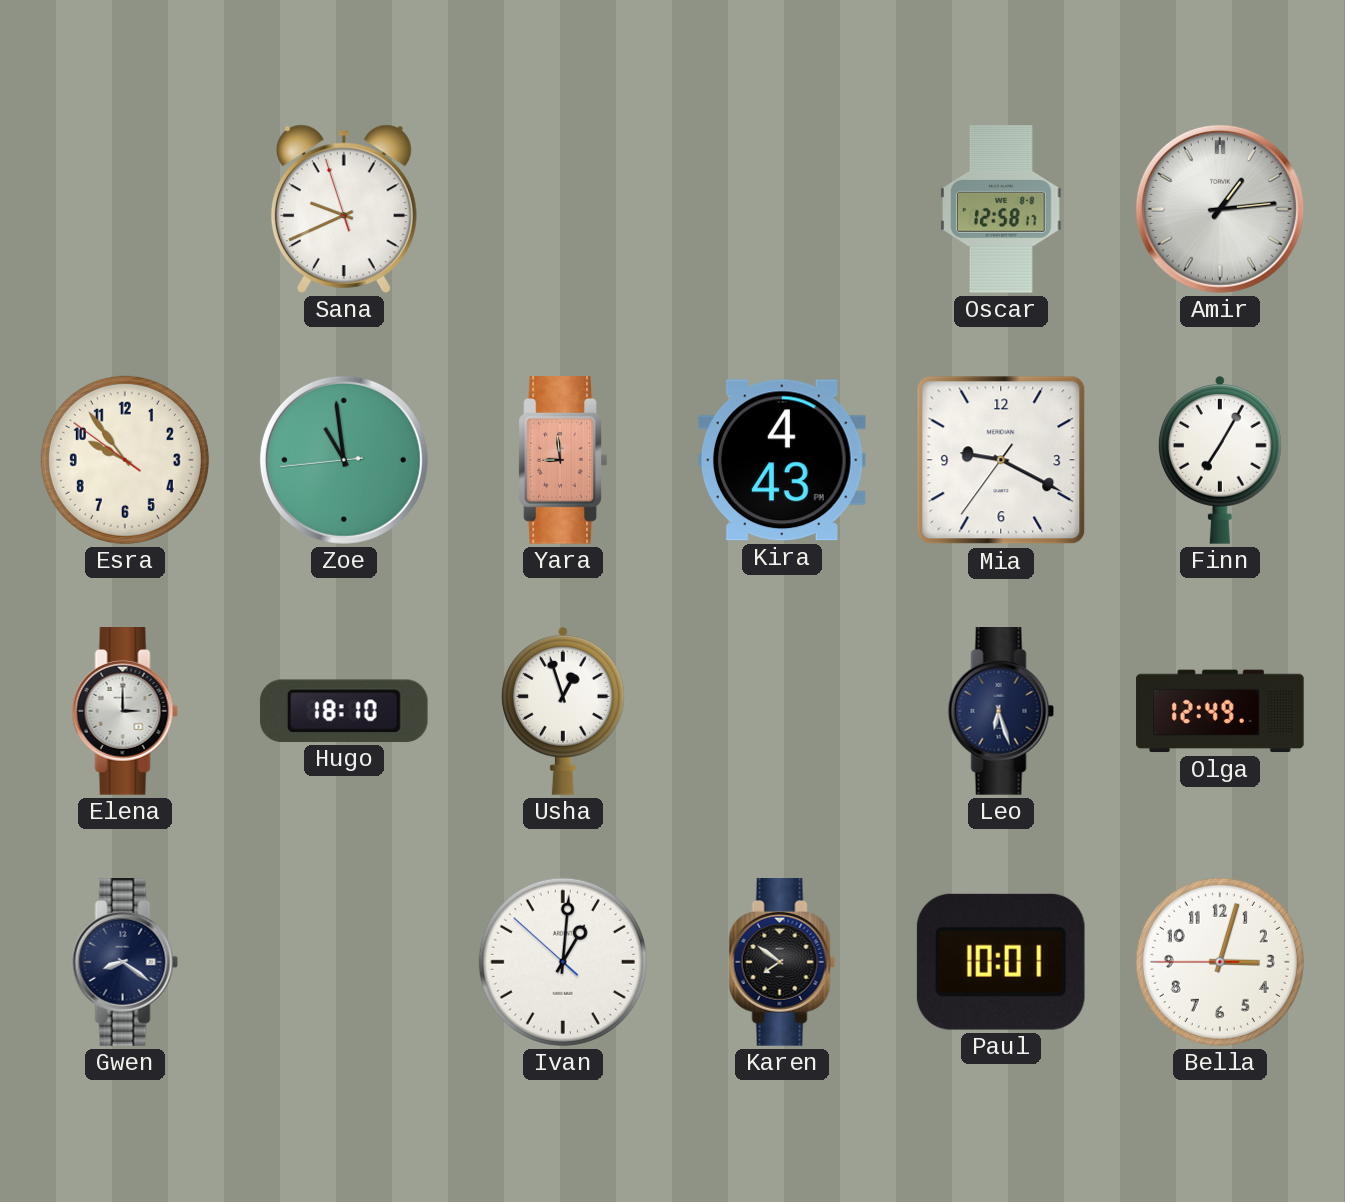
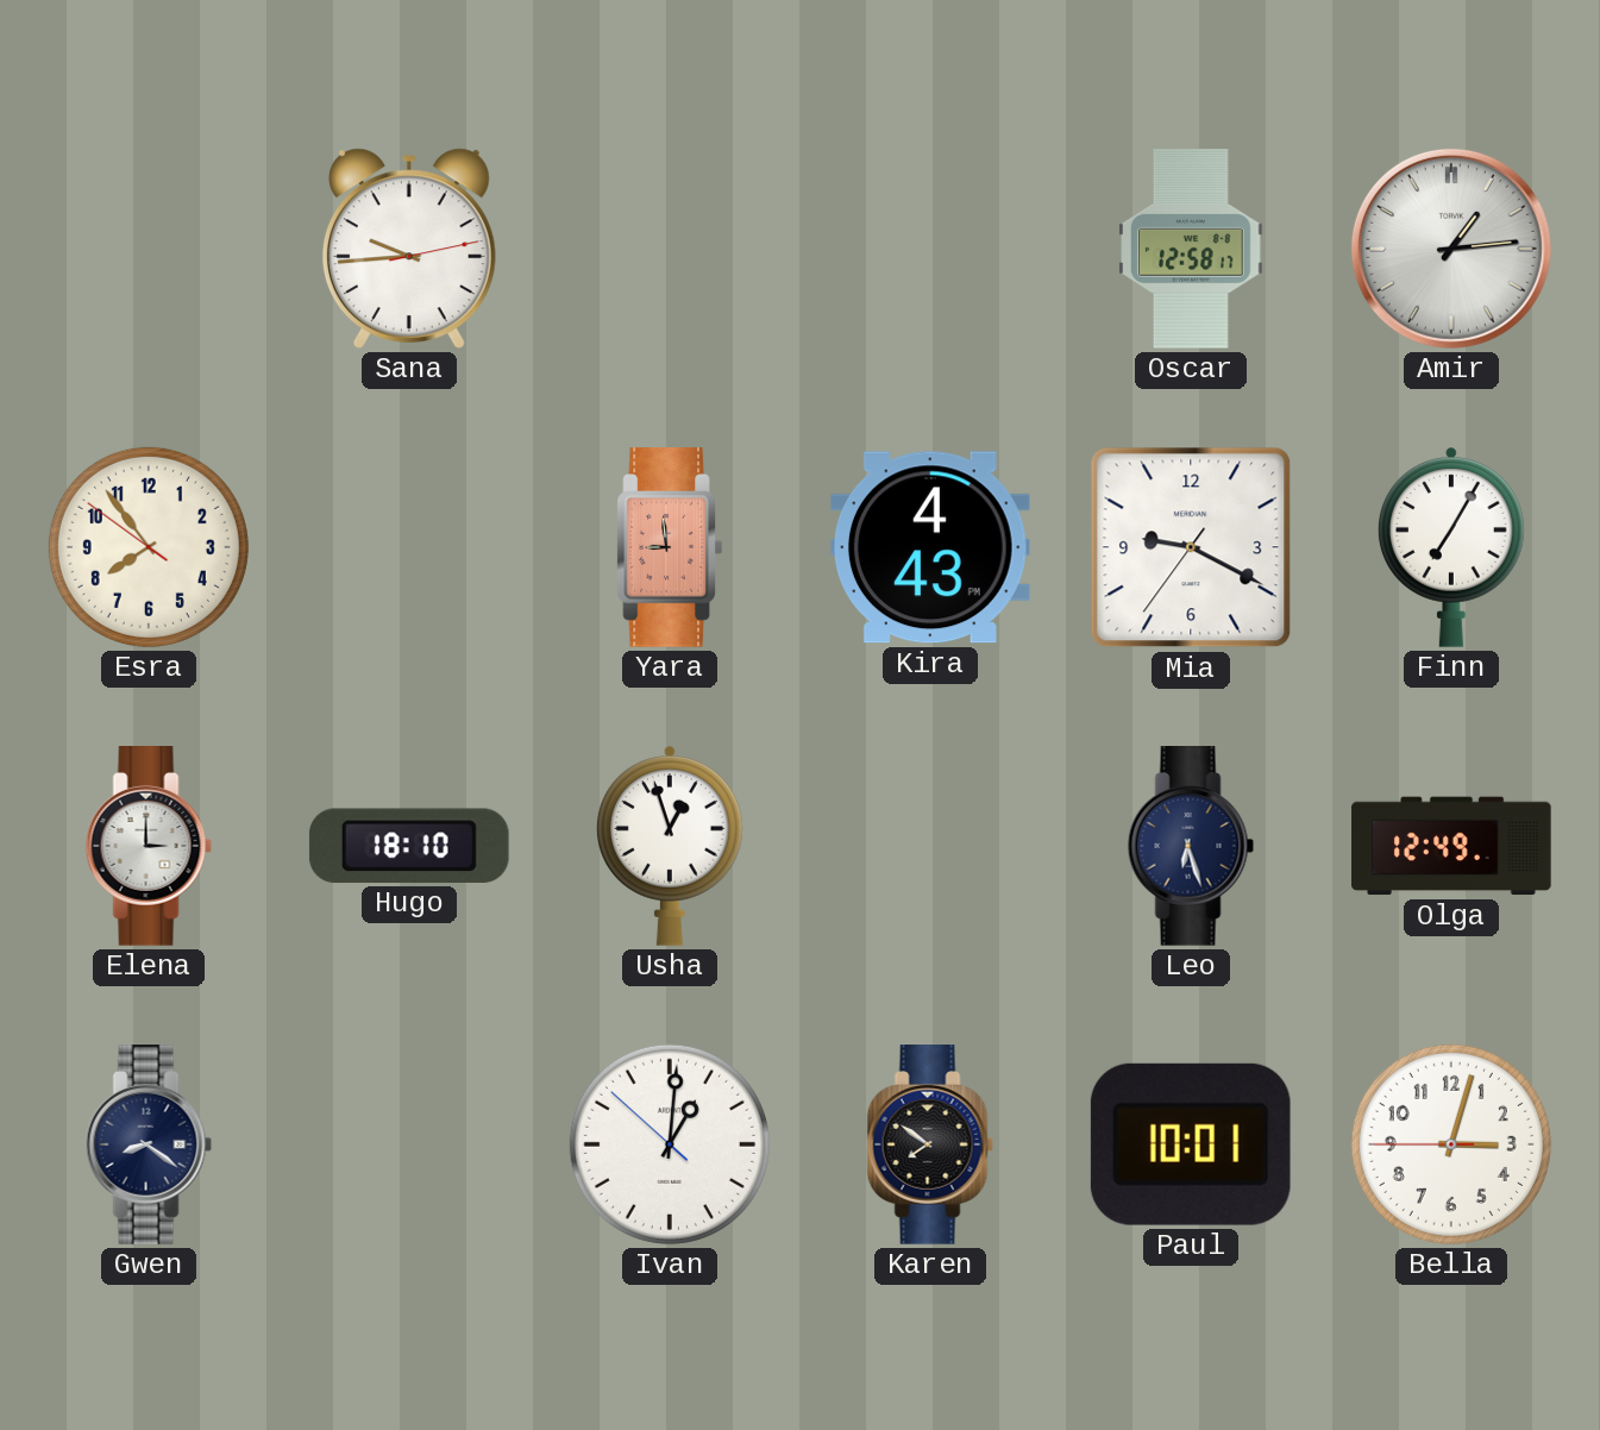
Sana: 9:40 -> 9:44
Esra: 9:53 -> 7:53
Zoe: 10:58 -> none
